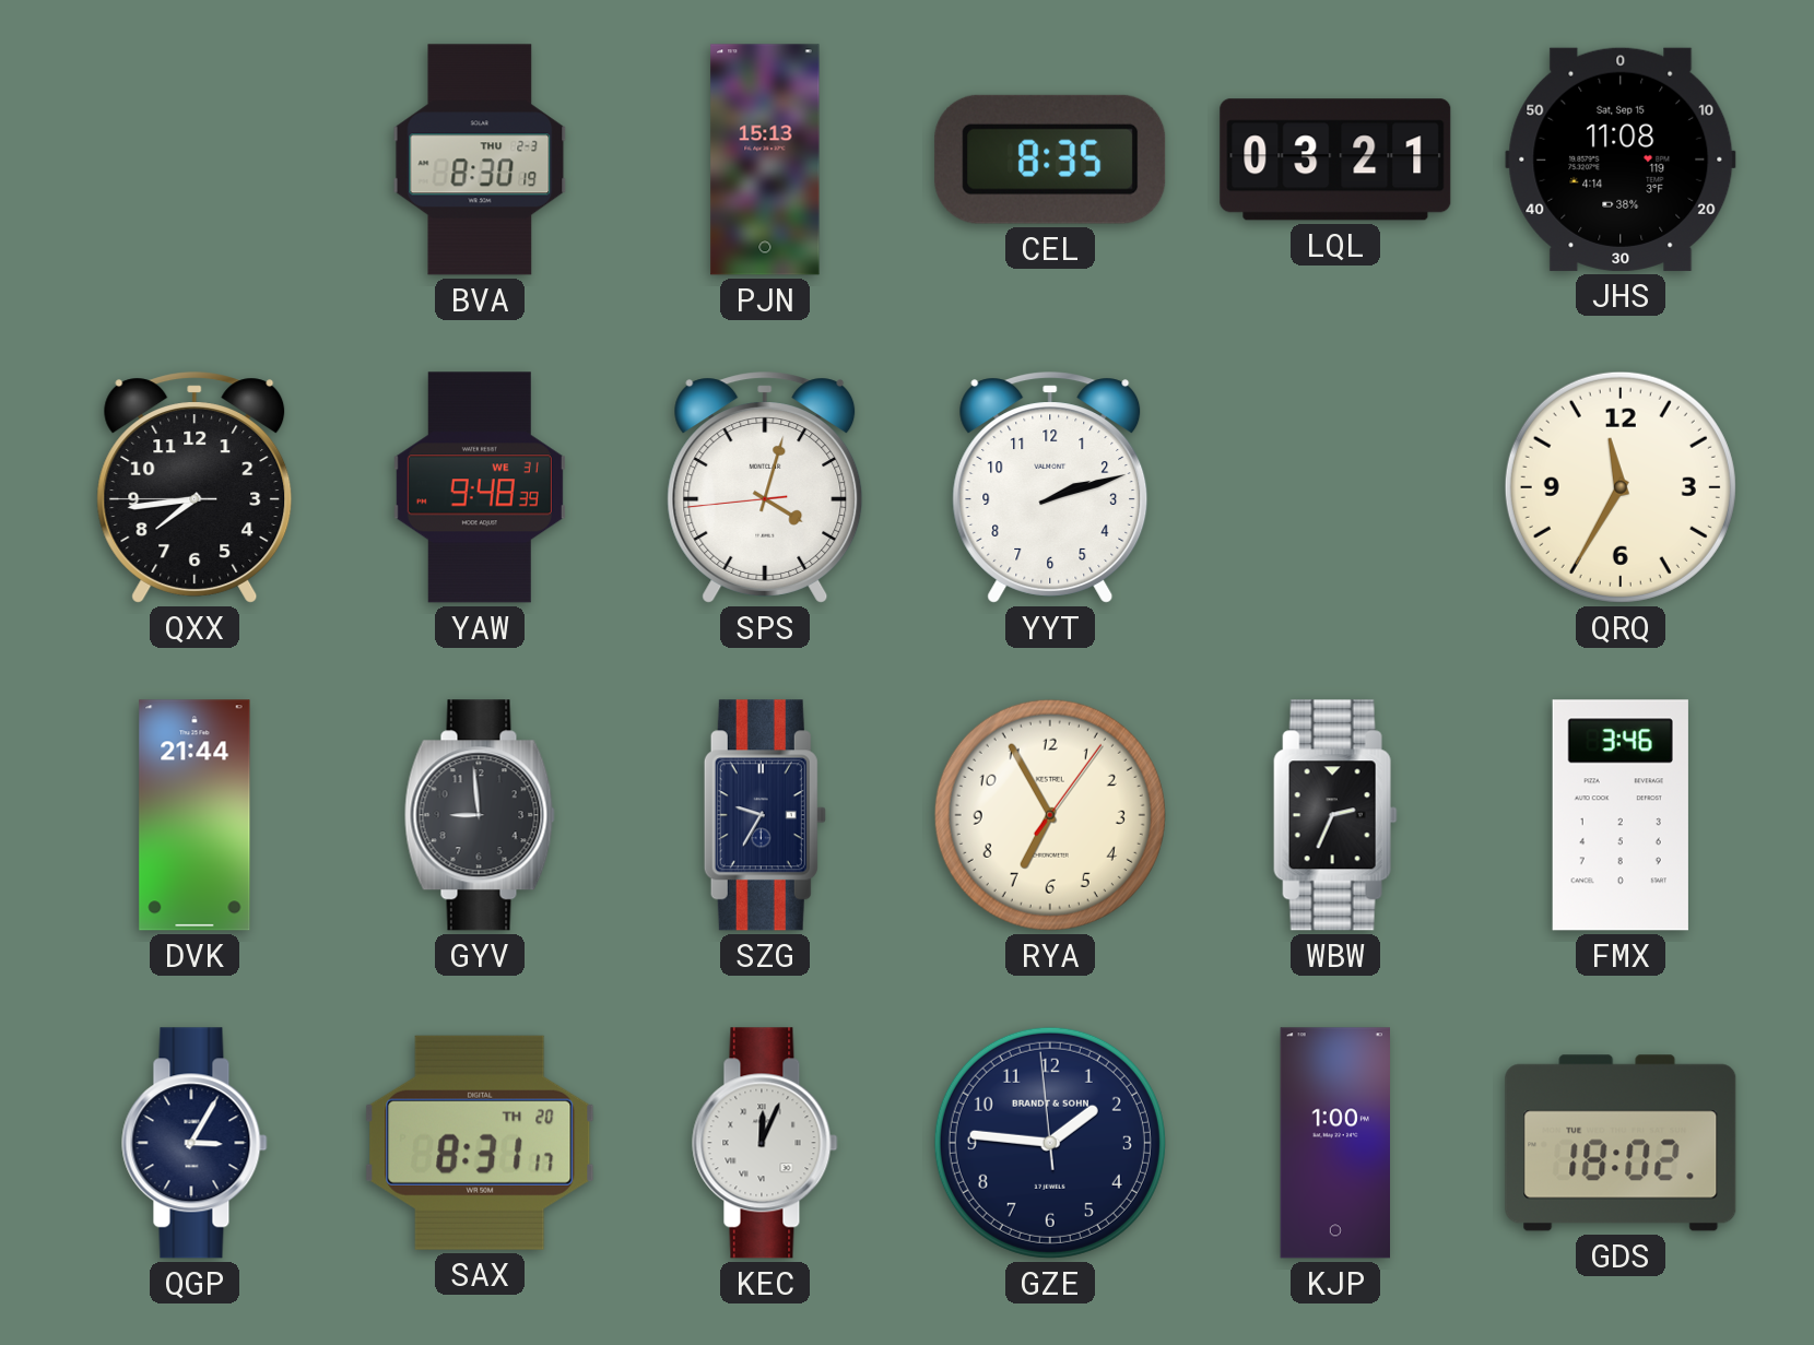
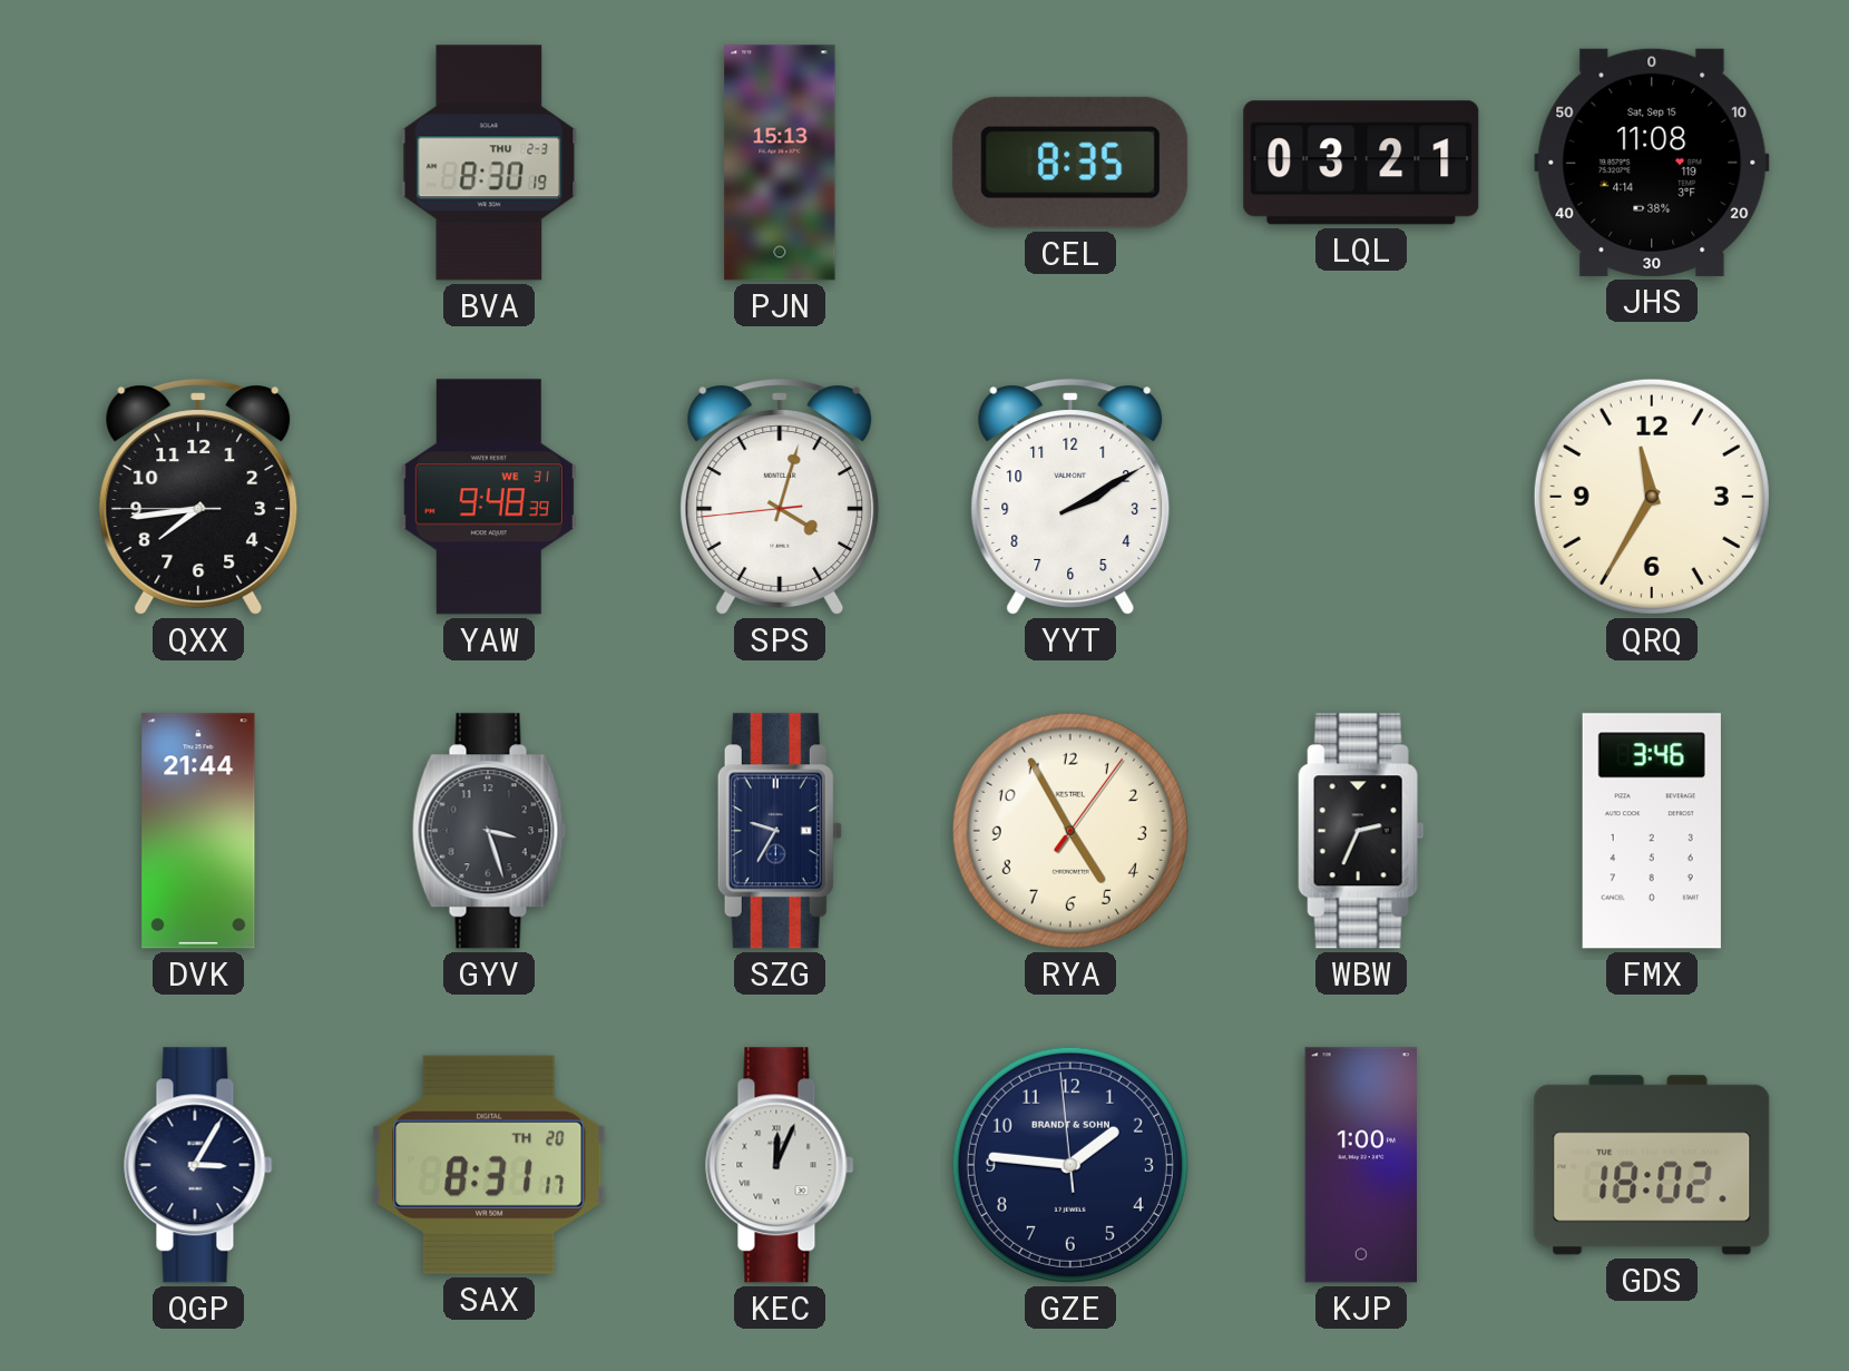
YYT: 2:12 -> 2:10
GYV: 8:59 -> 3:27
RYA: 6:55 -> 4:55
